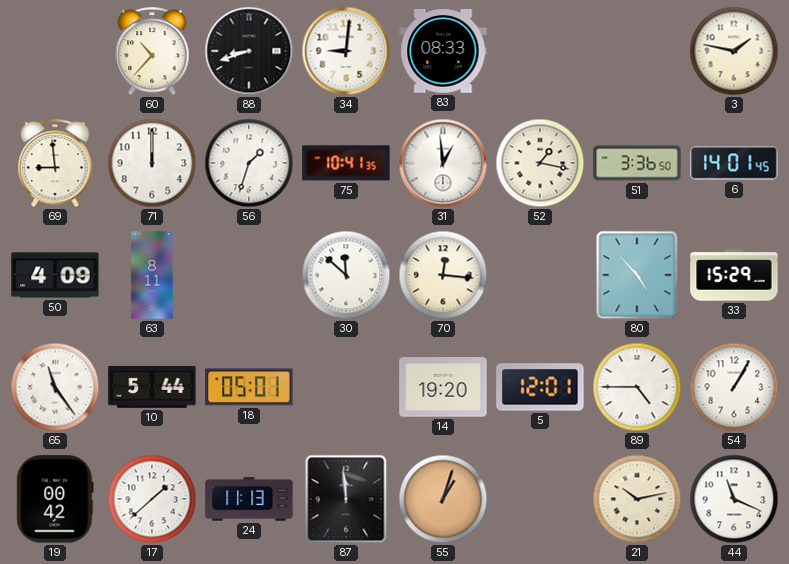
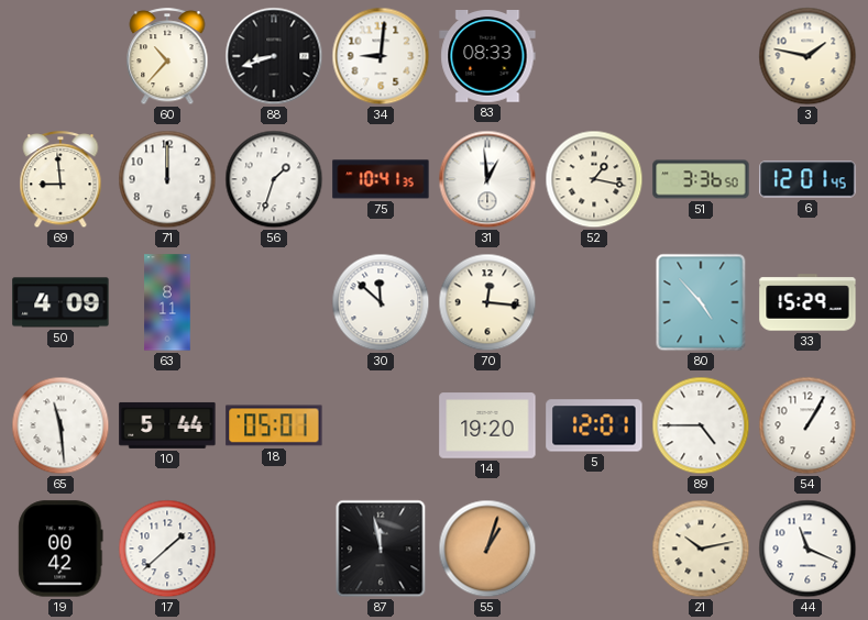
6: 14:01 -> 12:01
65: 11:24 -> 11:29
24: 11:13 -> none
87: 11:59 -> 11:58
